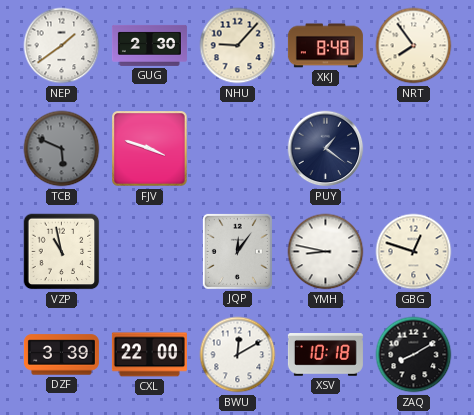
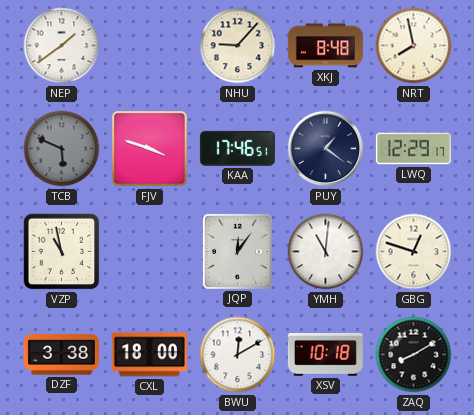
GUG: 2:30 -> none
NRT: 7:54 -> 7:58
KAA: none -> 17:46
LWQ: none -> 12:29
YMH: 8:47 -> 11:01
DZF: 3:39 -> 3:38
CXL: 22:00 -> 18:00
